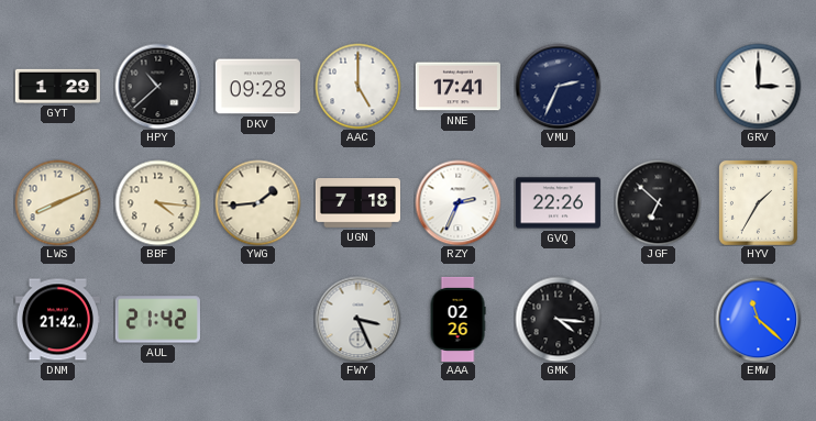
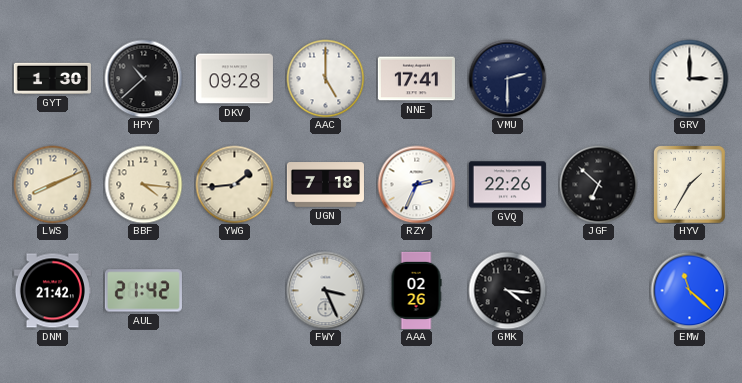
GYT: 1:29 -> 1:30
VMU: 2:34 -> 2:30
